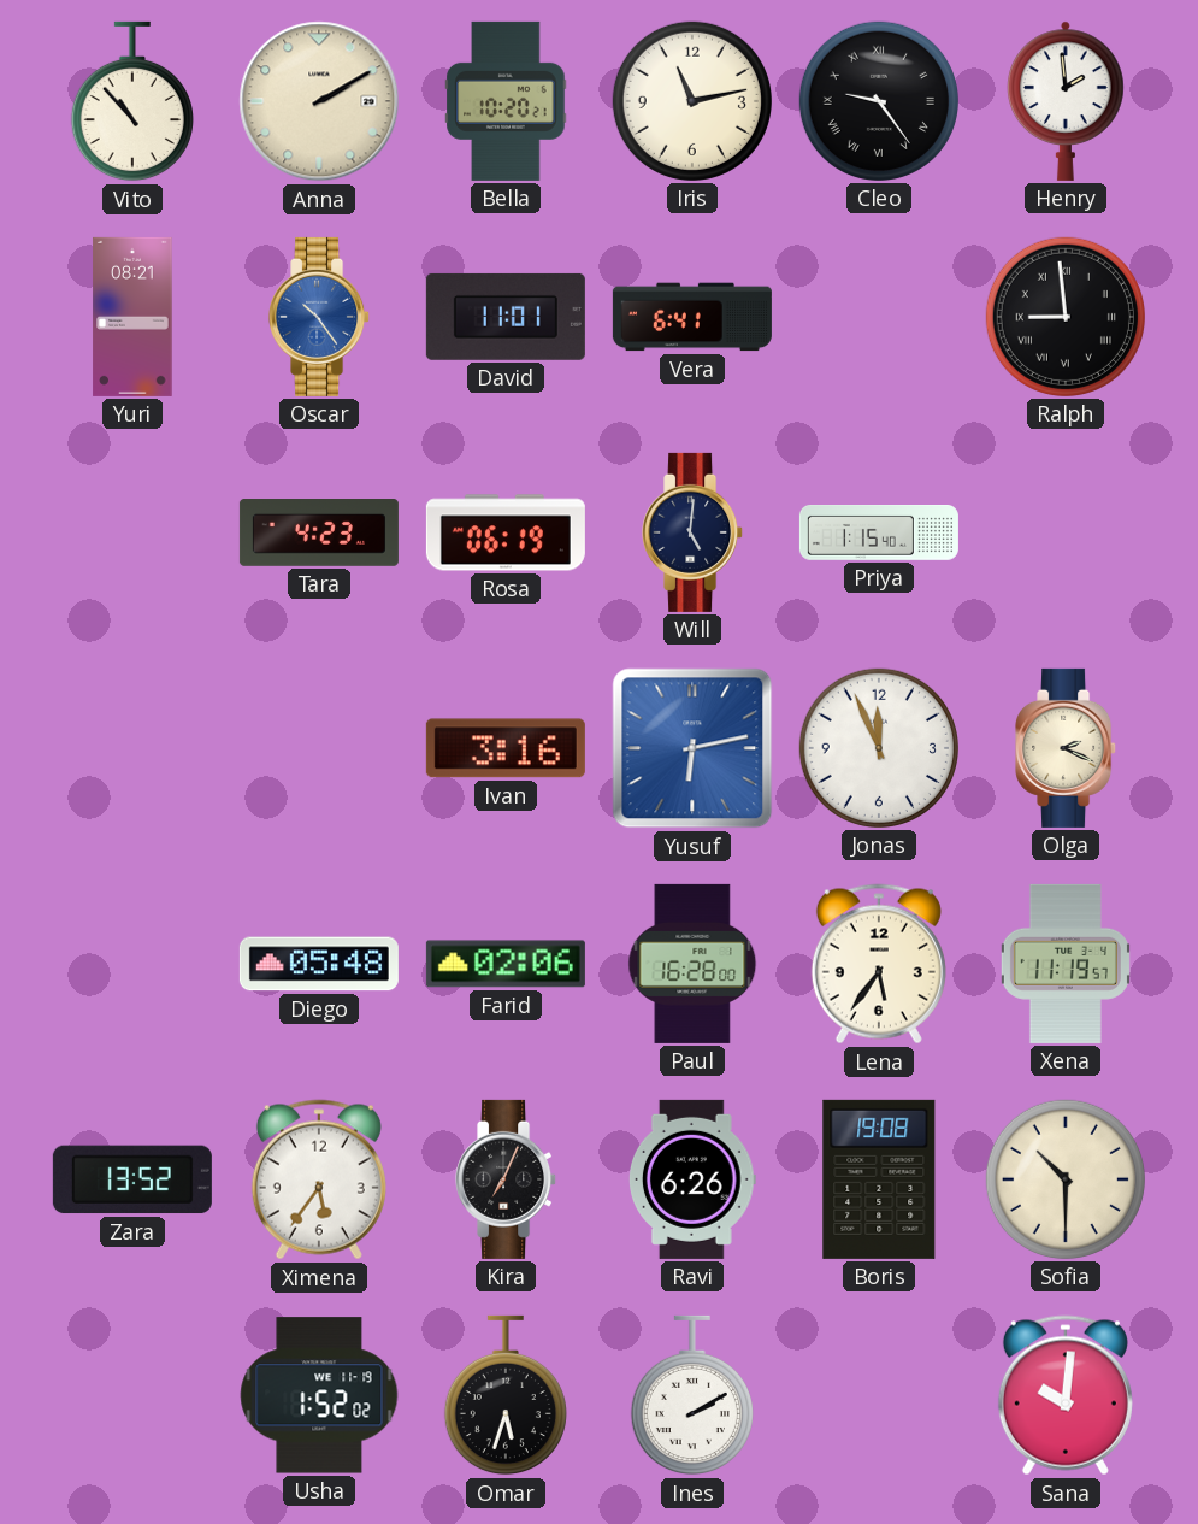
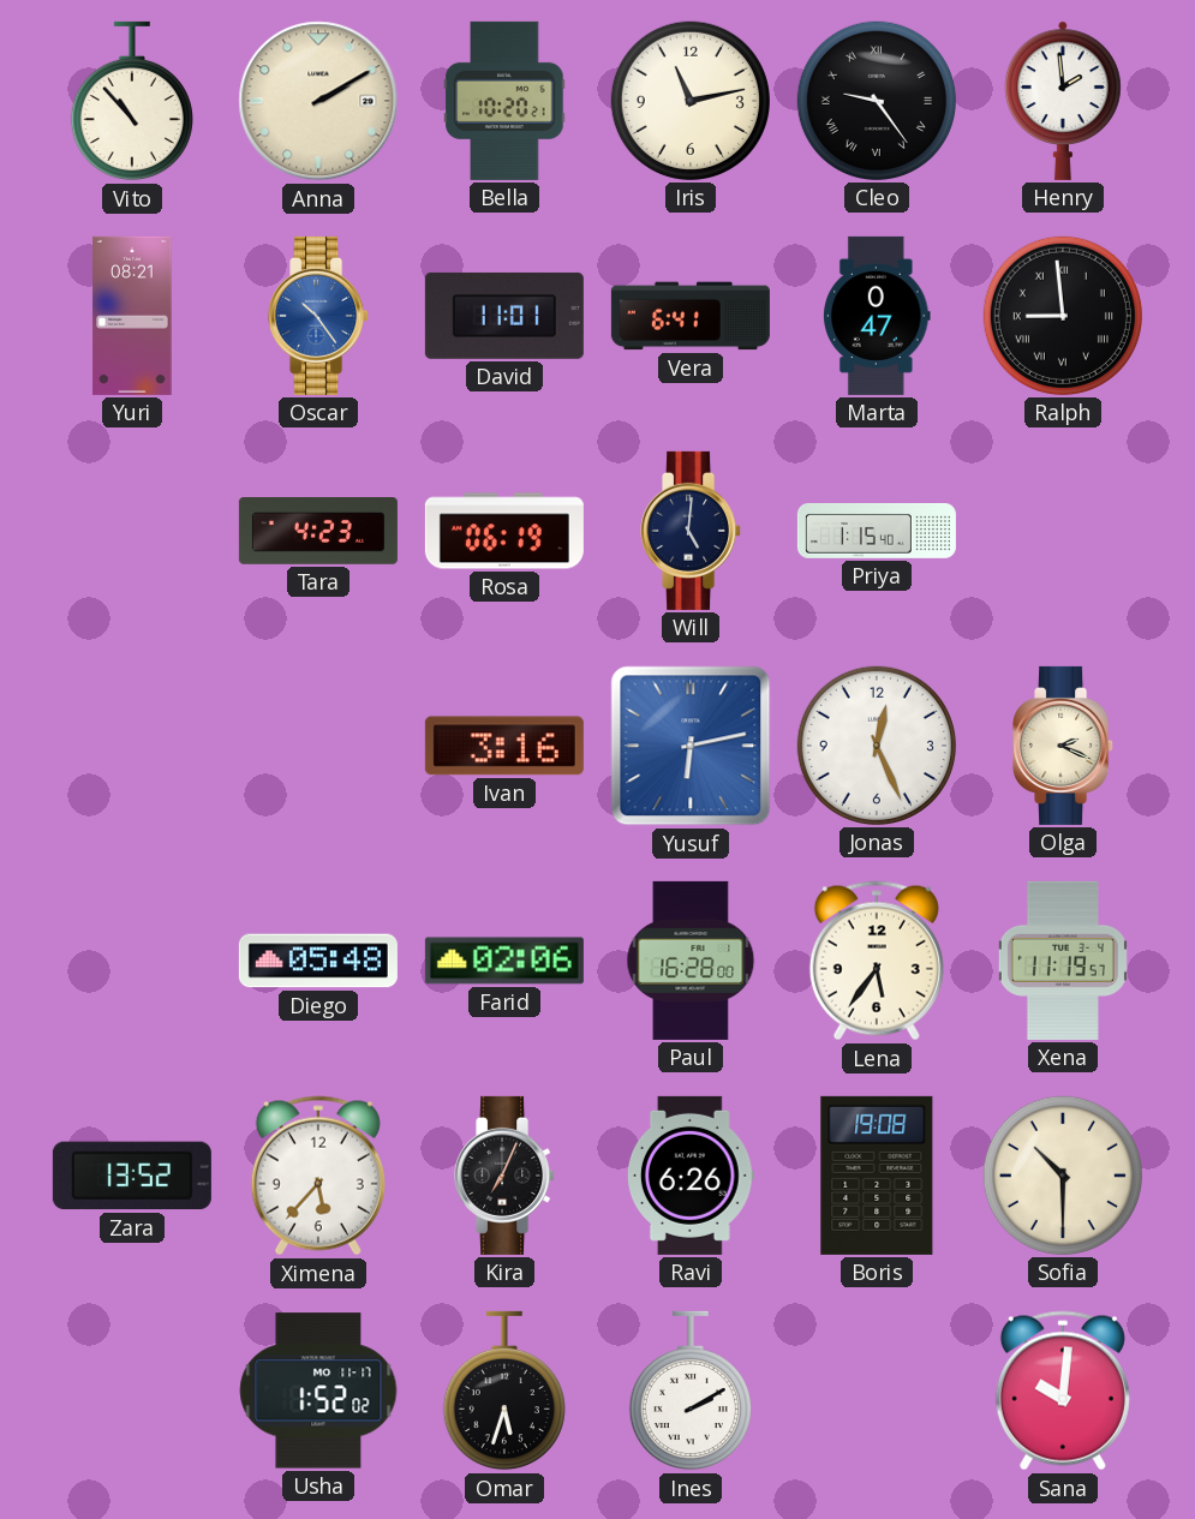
Marta: none -> 0:47
Jonas: 11:56 -> 12:26
Ximena: 5:36 -> 5:37
Usha date: WE 11-19 -> MO 11-17
